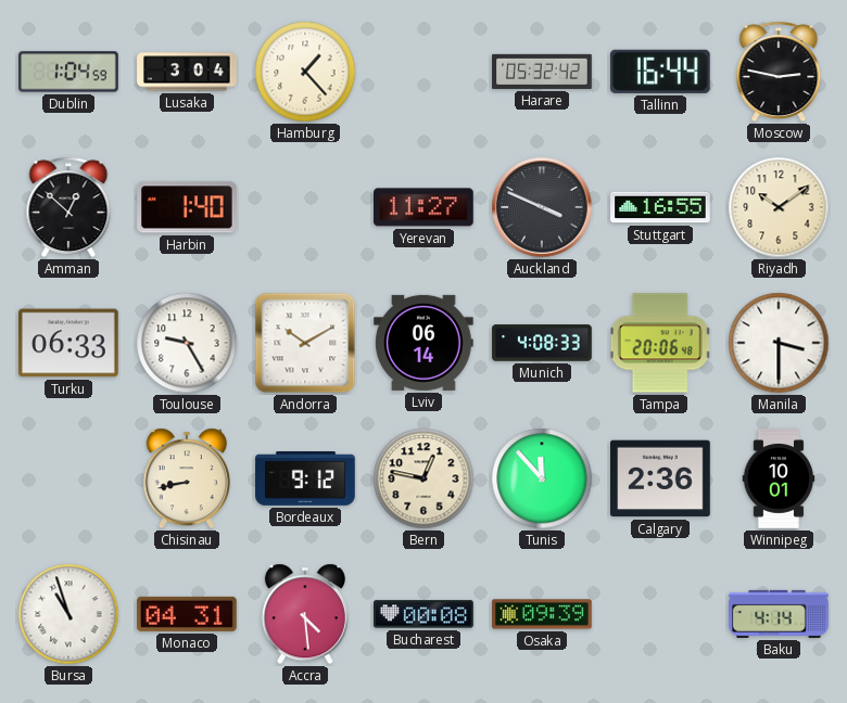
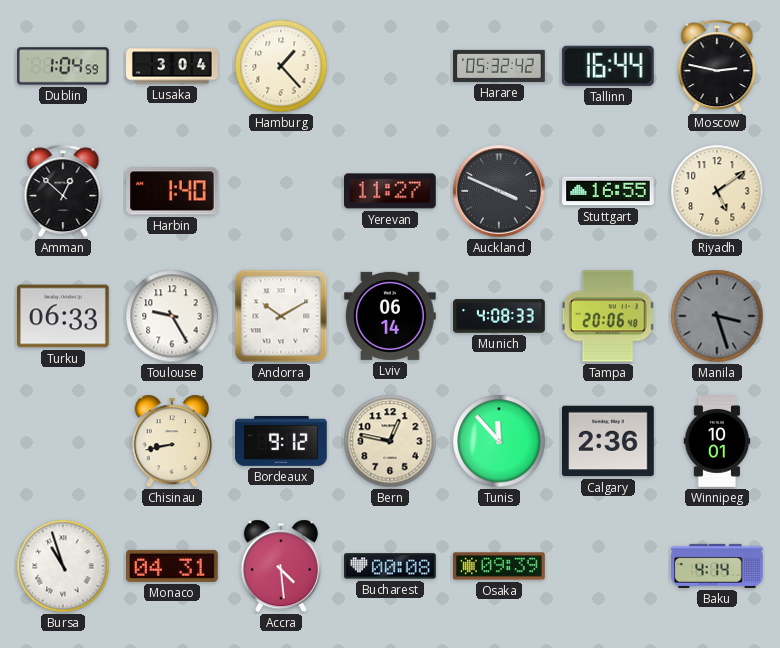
Riyadh: 10:09 -> 5:09
Manila: 3:30 -> 3:27
Manila dial: white -> grey
